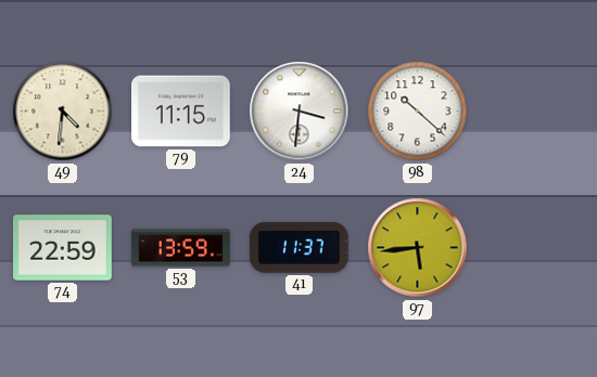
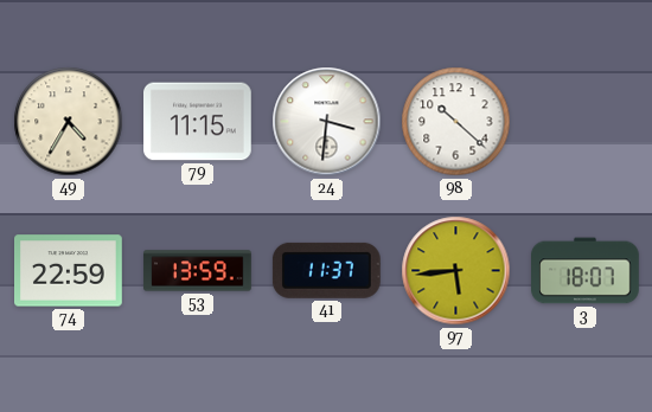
49: 4:31 -> 4:35
3: none -> 18:07
